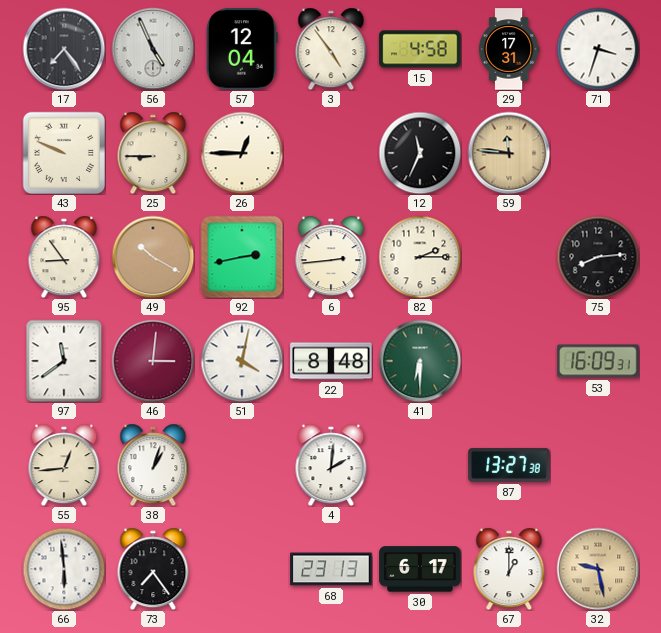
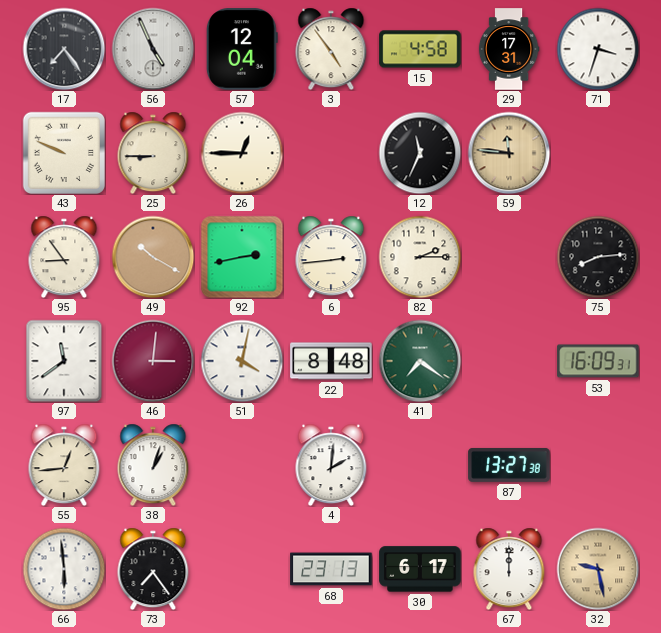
41: 6:30 -> 7:21
67: 1:00 -> 12:00
